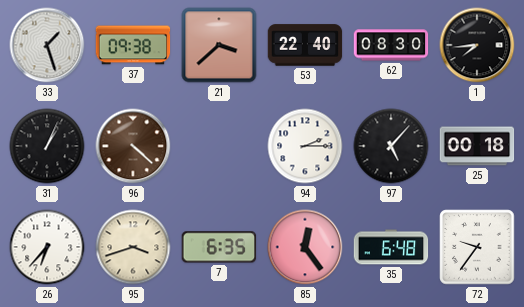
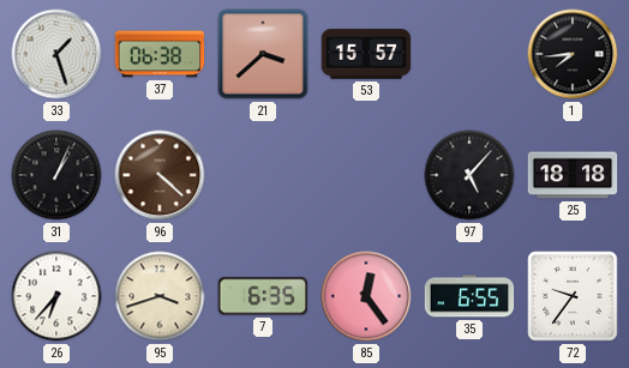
37: 09:38 -> 06:38
53: 22:40 -> 15:57
62: 08:30 -> none
94: 2:15 -> none
25: 00:18 -> 18:18
35: 6:48 -> 6:55
